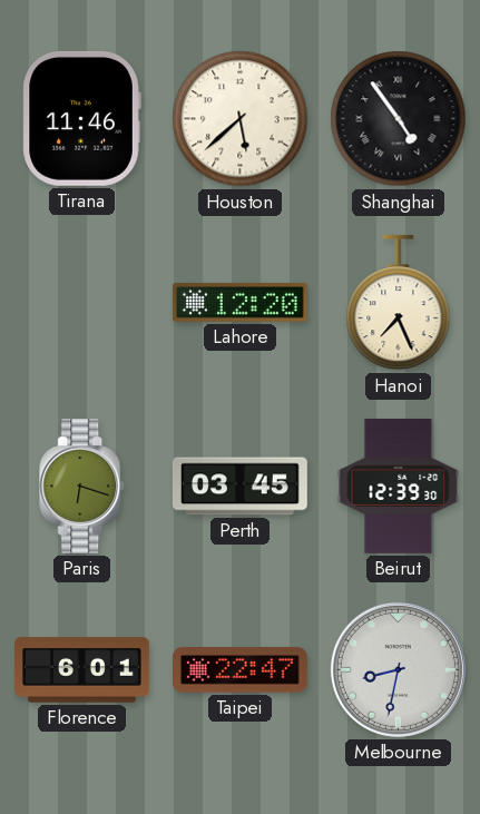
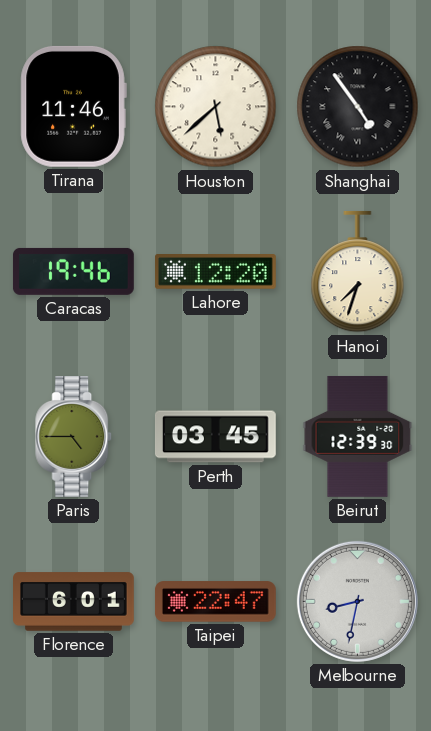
Caracas: none -> 19:46
Hanoi: 7:26 -> 7:33
Paris: 6:18 -> 4:45
